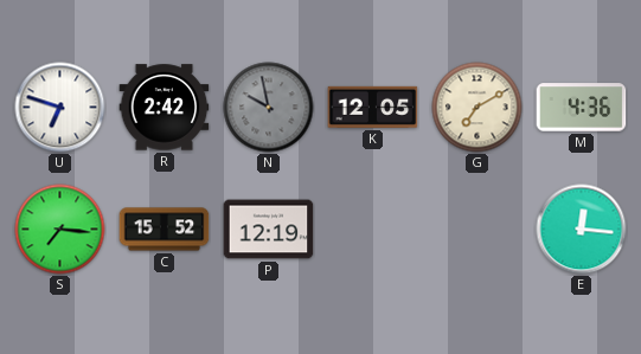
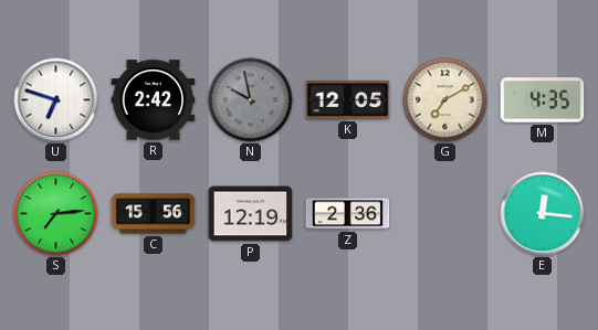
M: 4:36 -> 4:35
S: 7:16 -> 7:14
C: 15:52 -> 15:56
Z: none -> 2:36
